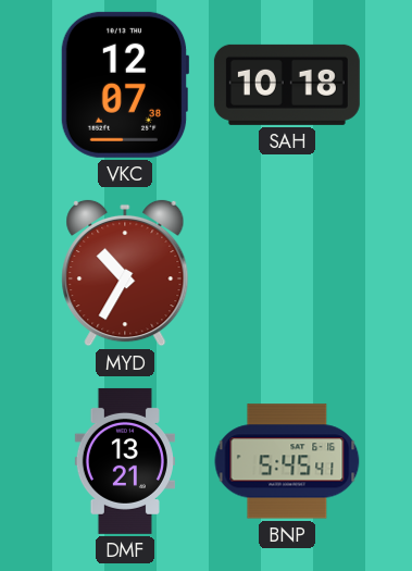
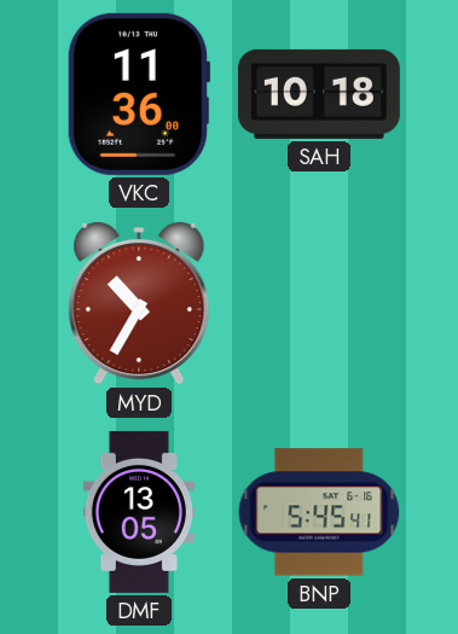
VKC: 12:07 -> 11:36
DMF: 13:21 -> 13:05
